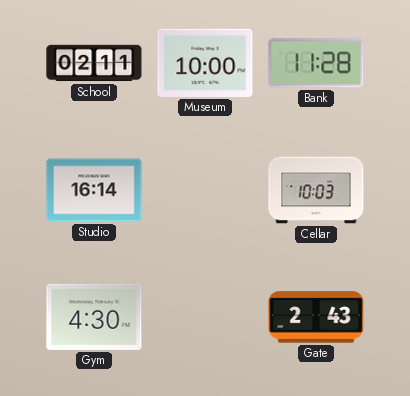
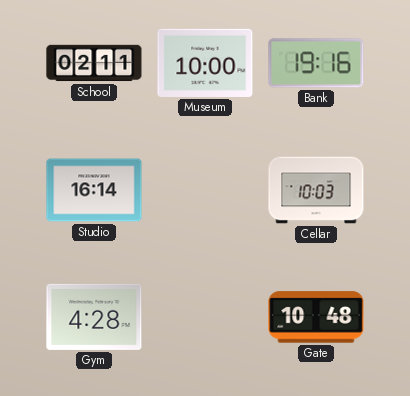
Bank: 11:28 -> 19:16
Gym: 4:30 -> 4:28
Gate: 2:43 -> 10:48
